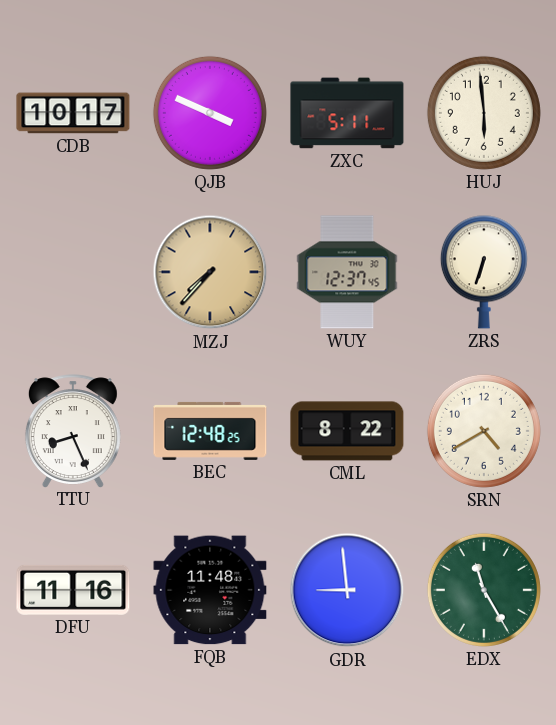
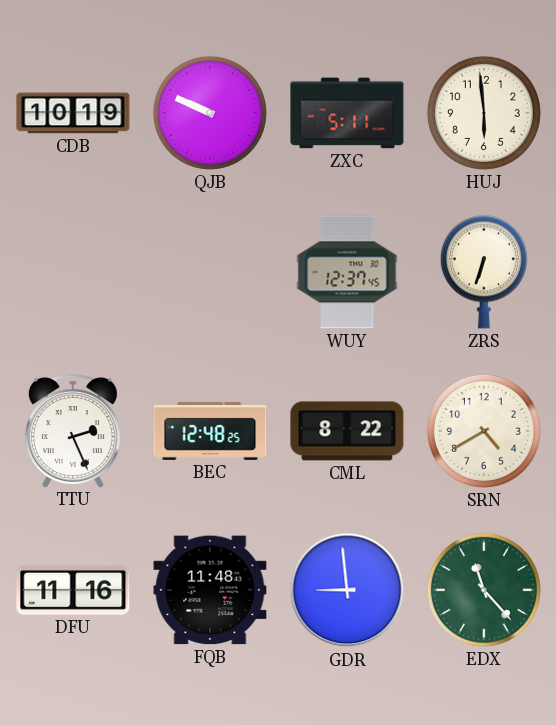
CDB: 10:17 -> 10:19
QJB: 3:49 -> 9:49
MZJ: 7:37 -> none
TTU: 8:26 -> 2:26
EDX: 11:25 -> 11:23
